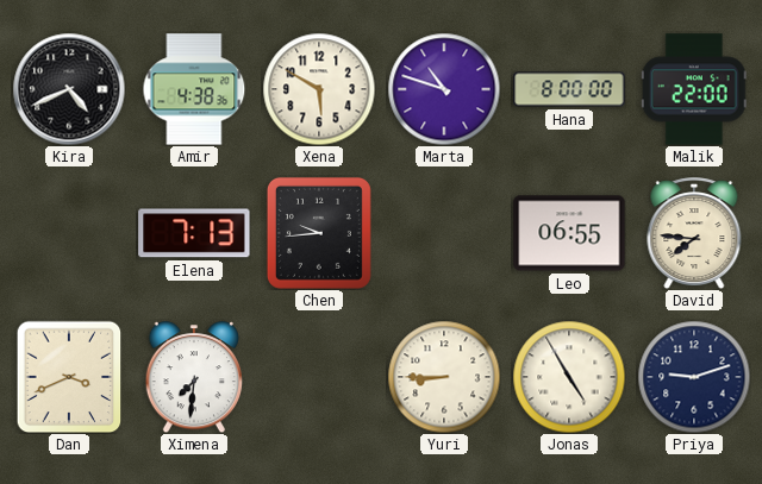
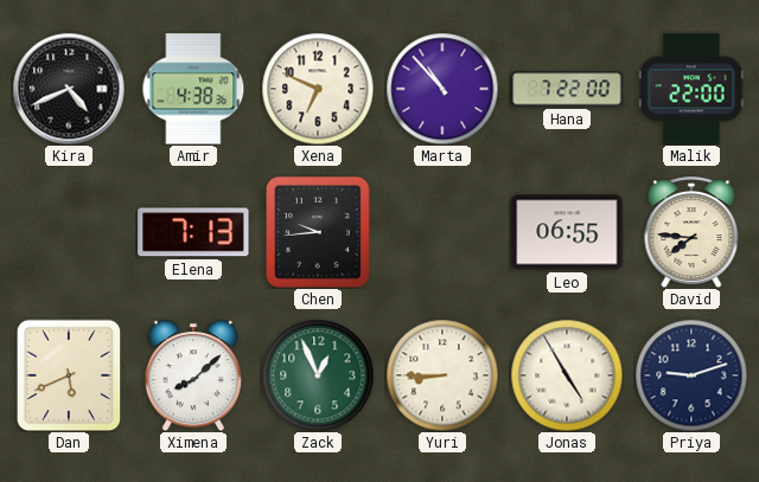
Xena: 5:50 -> 6:49
Marta: 10:48 -> 10:53
Hana: 8:00 -> 7:22
Dan: 3:41 -> 5:41
Ximena: 7:31 -> 8:08
Zack: none -> 12:56
